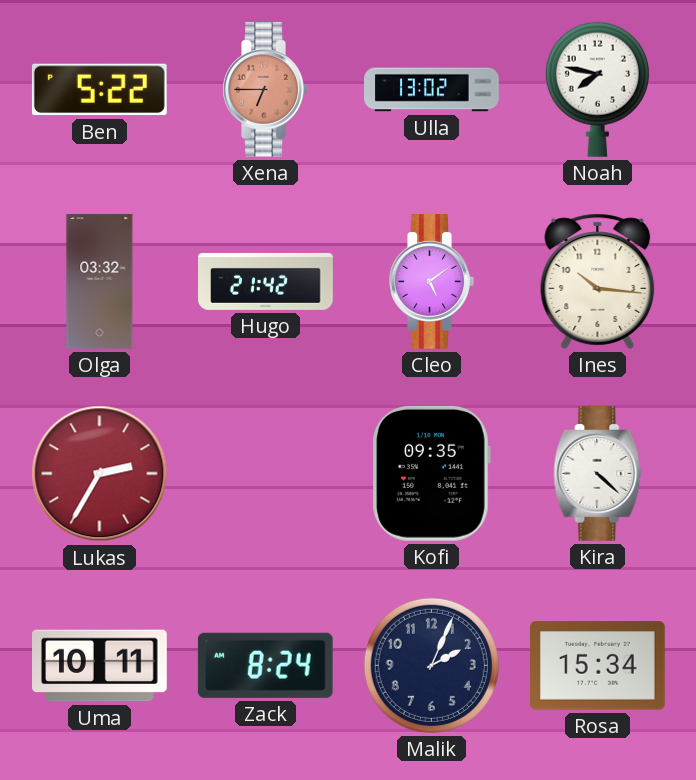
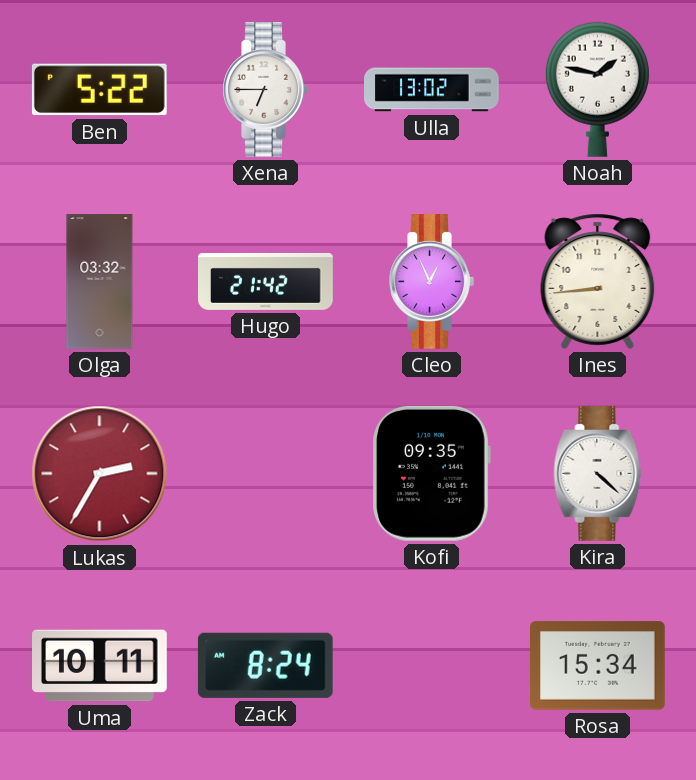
Xena dial: salmon -> white
Noah: 7:47 -> 1:47
Cleo: 5:09 -> 12:56
Ines: 10:16 -> 8:44
Malik: 2:04 -> none
